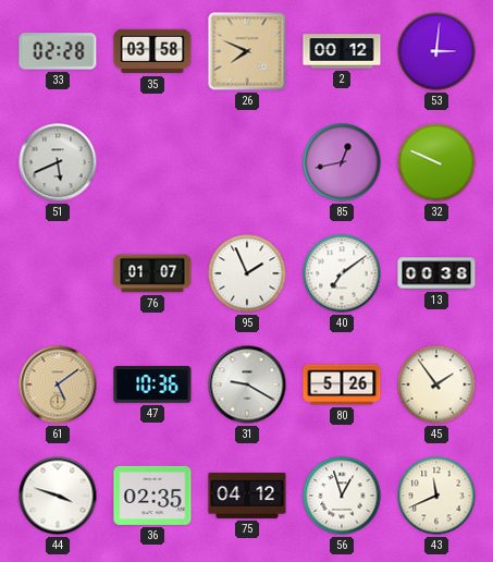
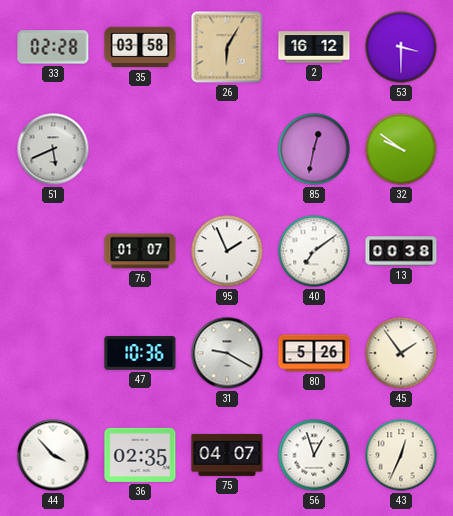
26: 7:49 -> 6:05
2: 00:12 -> 16:12
53: 3:01 -> 3:30
85: 12:43 -> 12:32
32: 9:49 -> 9:51
61: 5:09 -> none
44: 3:48 -> 3:53
75: 04:12 -> 04:07
43: 11:41 -> 12:34
